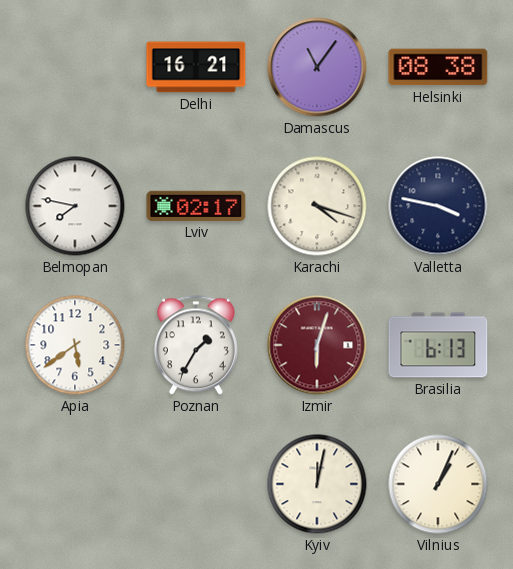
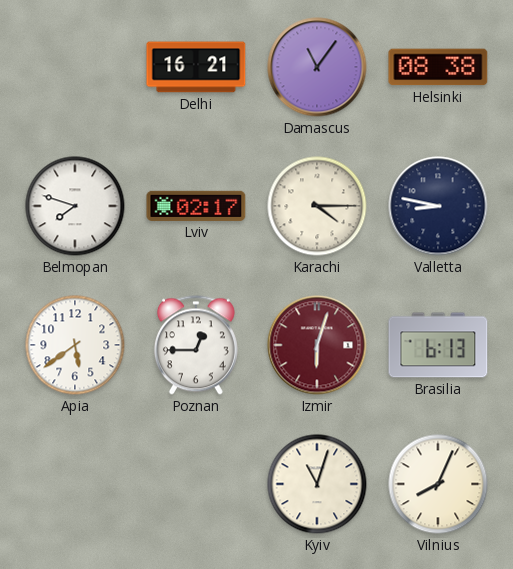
Belmopan: 7:47 -> 7:48
Karachi: 4:18 -> 4:15
Valletta: 3:47 -> 8:47
Poznan: 1:35 -> 12:45
Kyiv: 12:02 -> 11:03
Vilnius: 1:04 -> 8:04
